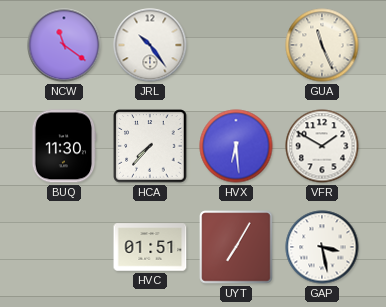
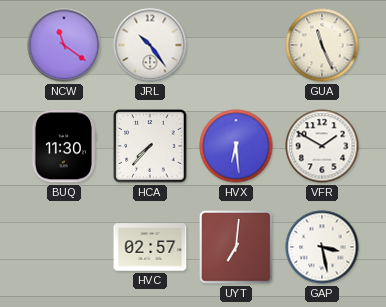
HVC: 01:51 -> 02:57
UYT: 7:05 -> 7:01
